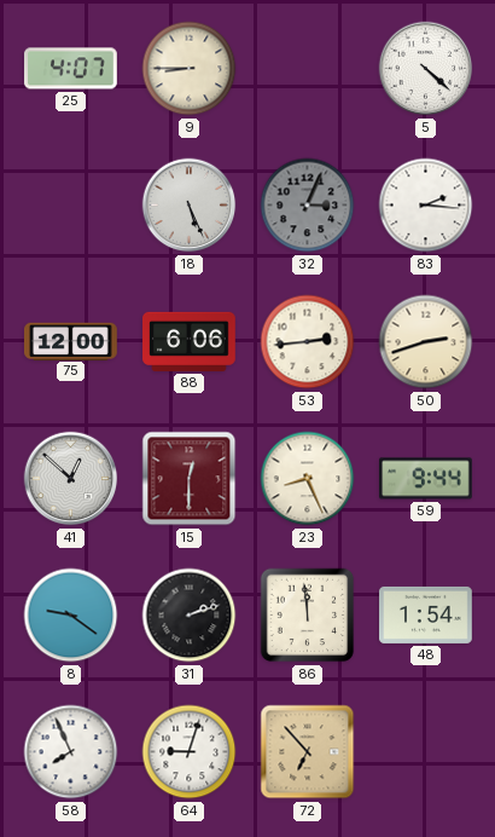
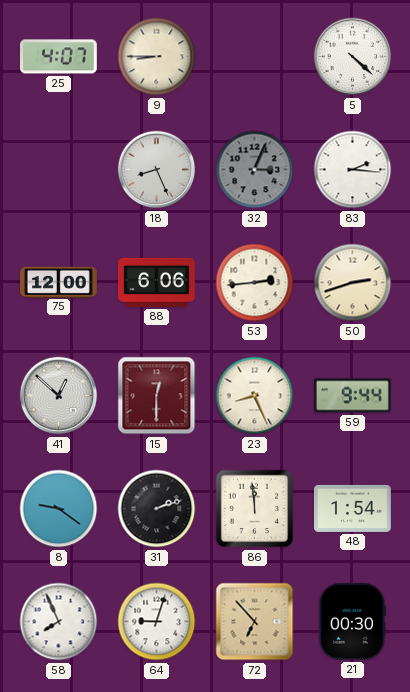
18: 5:26 -> 8:26
21: none -> 00:30
